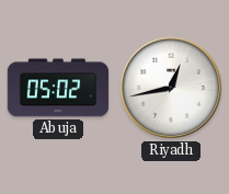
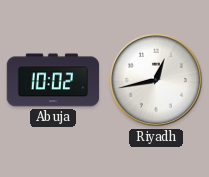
Abuja: 05:02 -> 10:02
